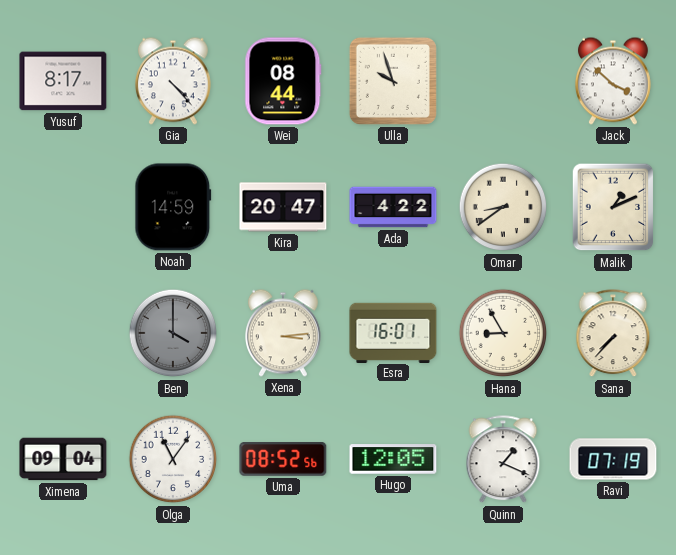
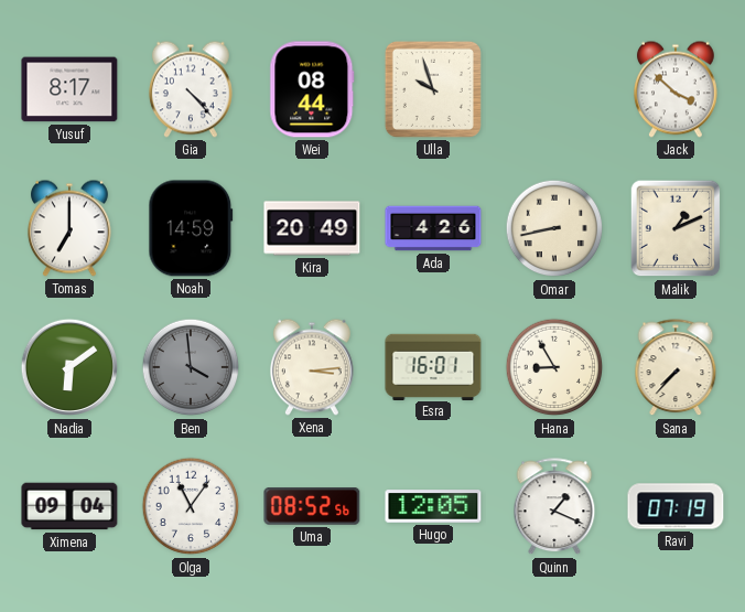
Tomas: none -> 7:00
Kira: 20:47 -> 20:49
Ada: 4:22 -> 4:26
Omar: 8:39 -> 8:43
Nadia: none -> 6:09
Ben: 4:00 -> 3:59
